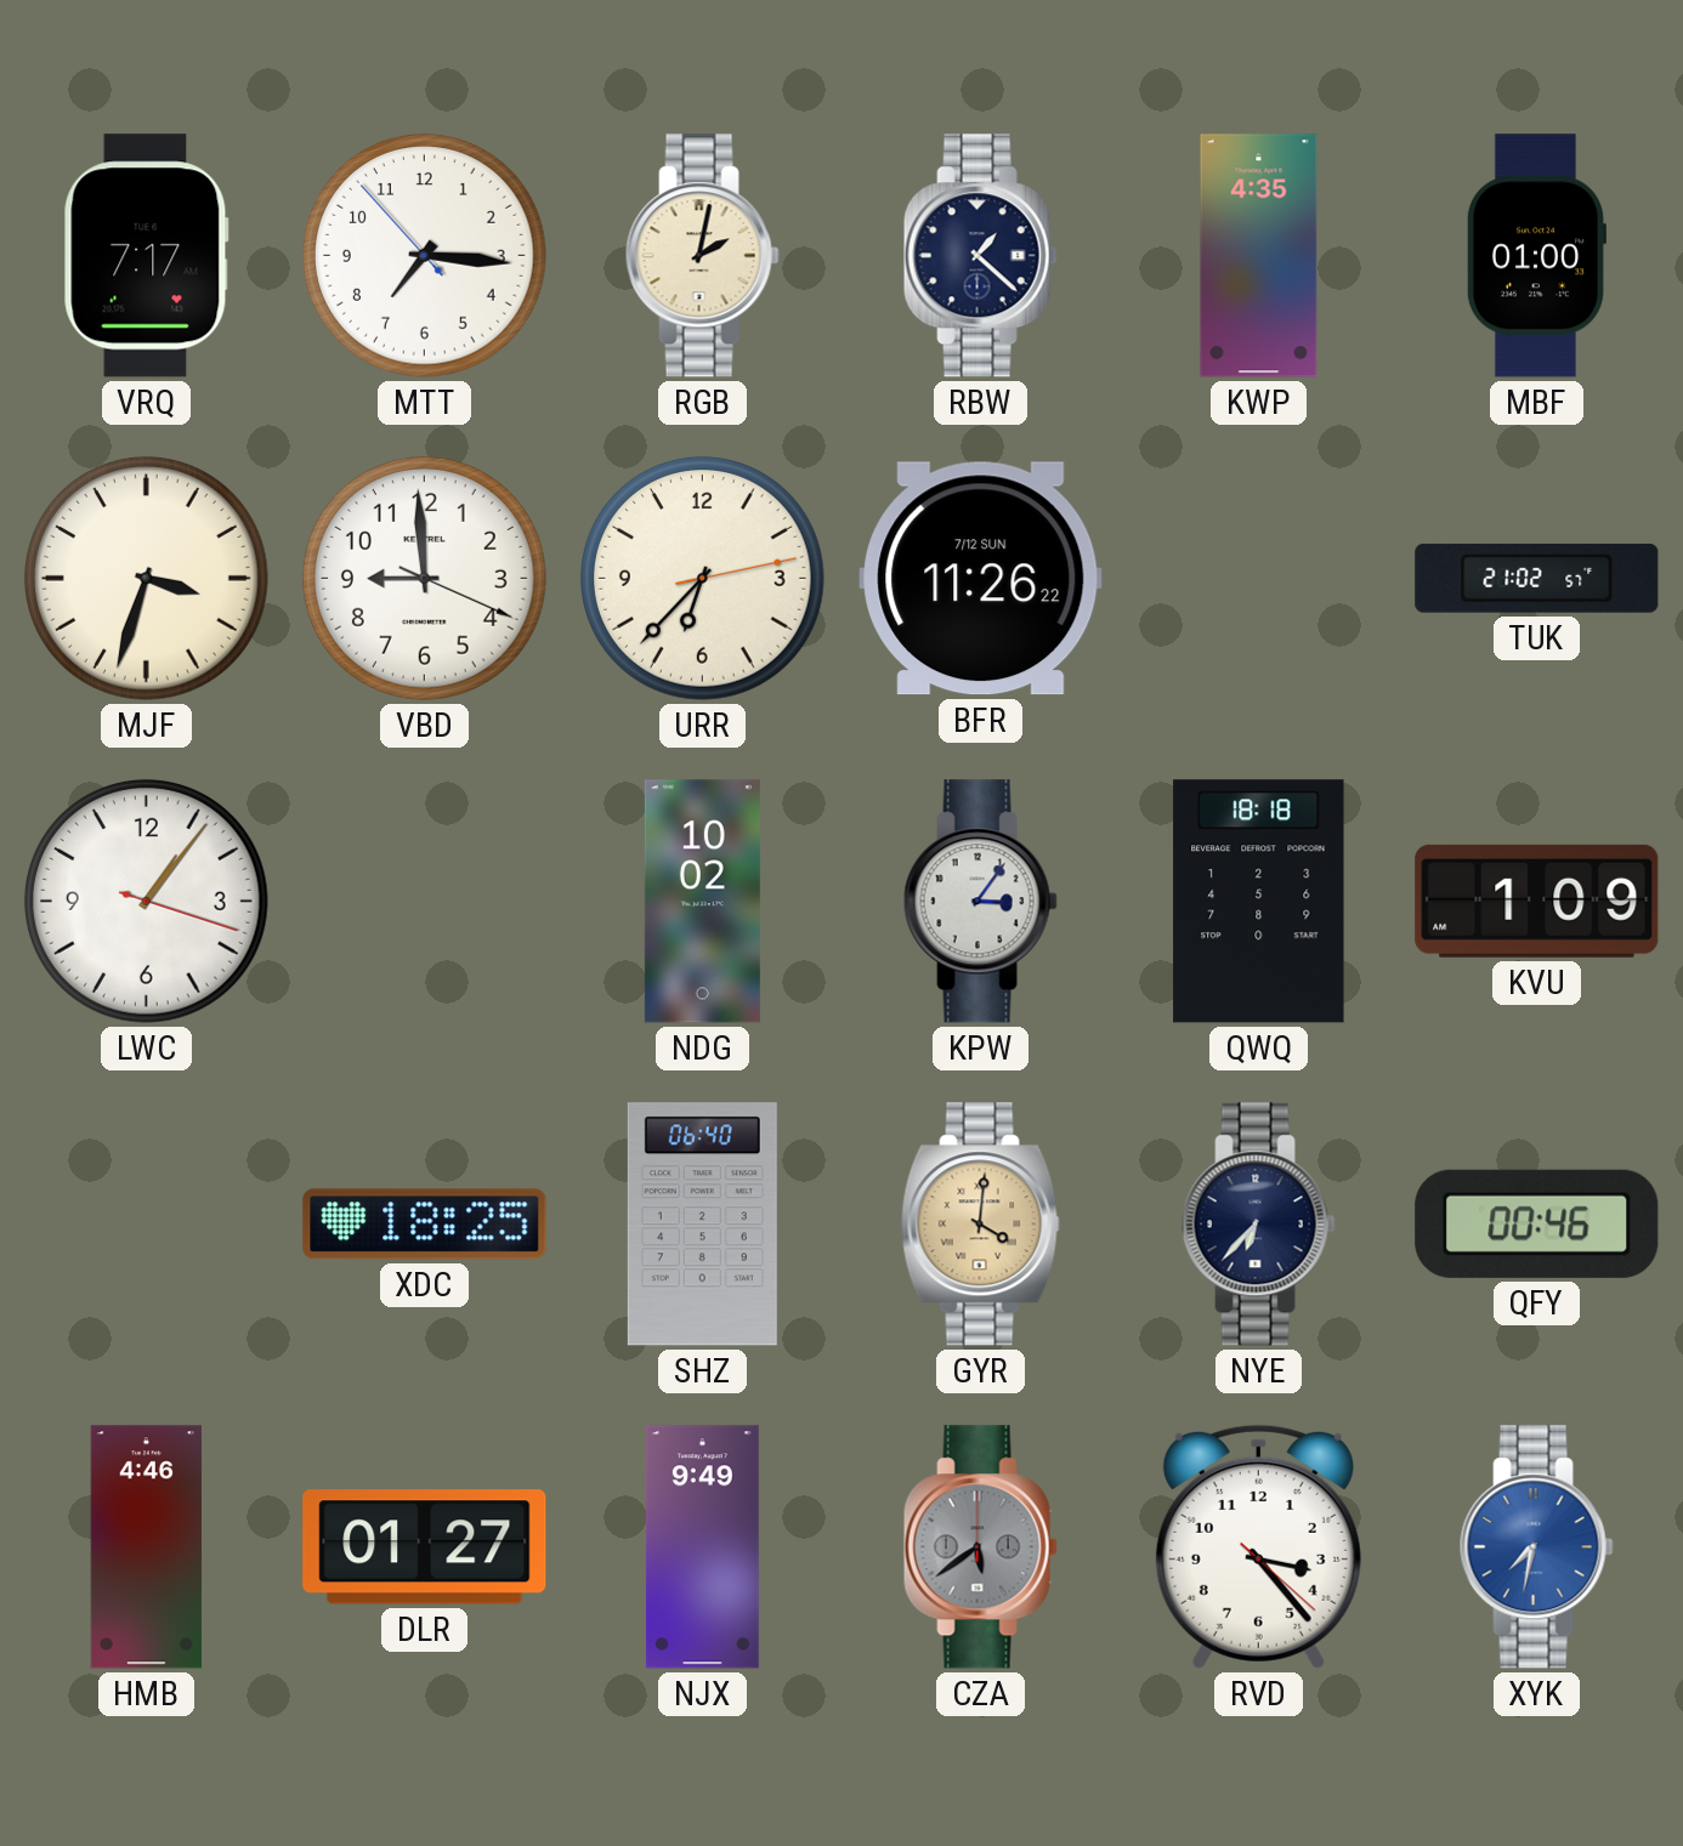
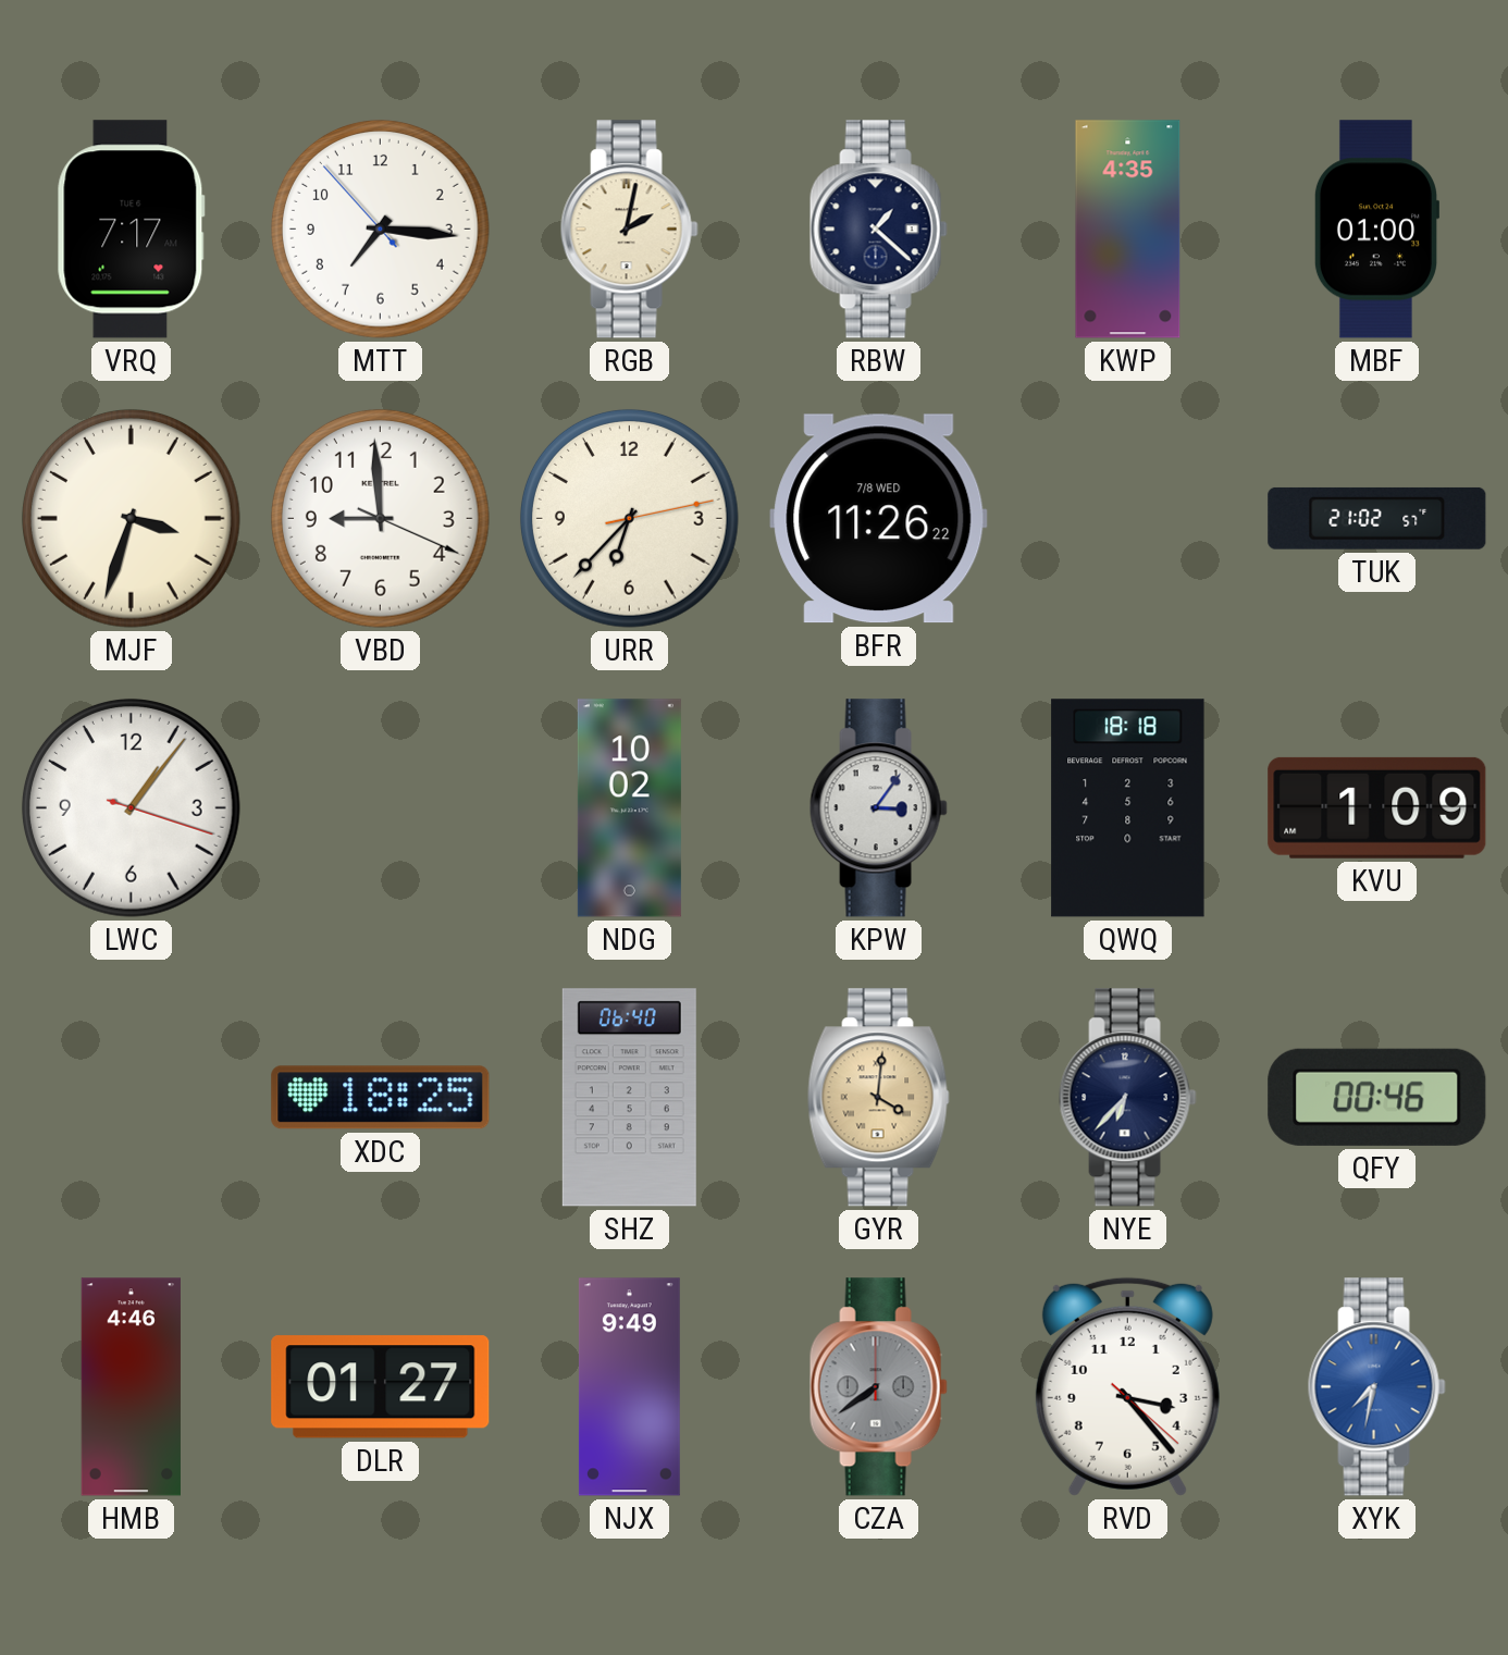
BFR date: 7/12 SUN -> 7/8 WED
CZA: 5:39 -> 7:39
